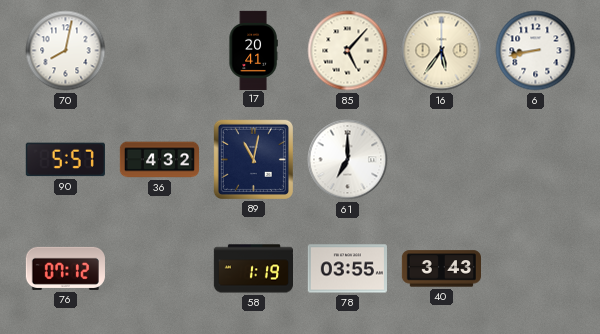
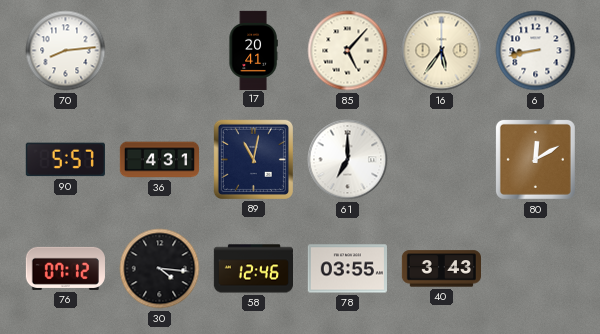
70: 8:02 -> 8:14
36: 4:32 -> 4:31
80: none -> 12:10
30: none -> 4:16
58: 1:19 -> 12:46
